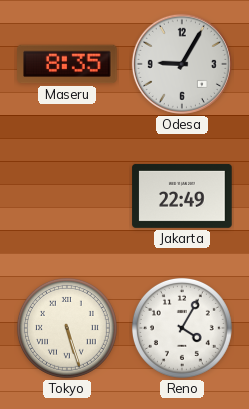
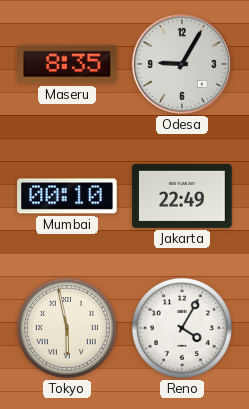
Mumbai: none -> 00:10
Tokyo: 5:27 -> 5:58
